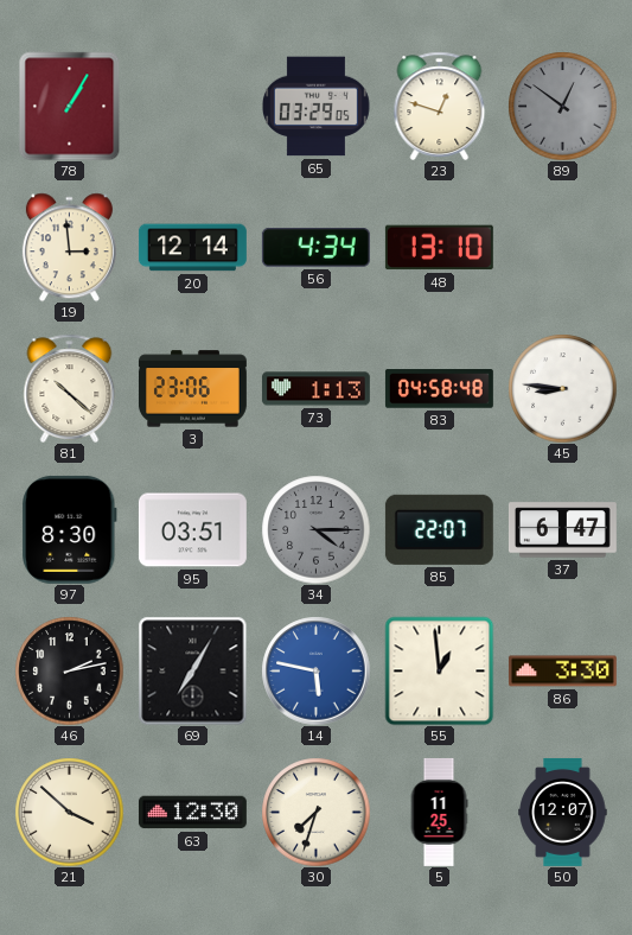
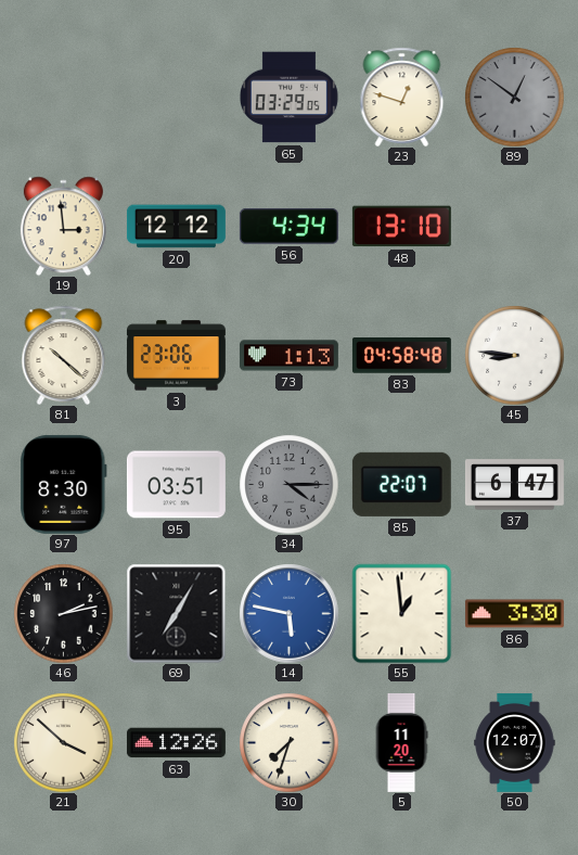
78: 1:05 -> none
20: 12:14 -> 12:12
63: 12:30 -> 12:26
5: 11:25 -> 11:20
